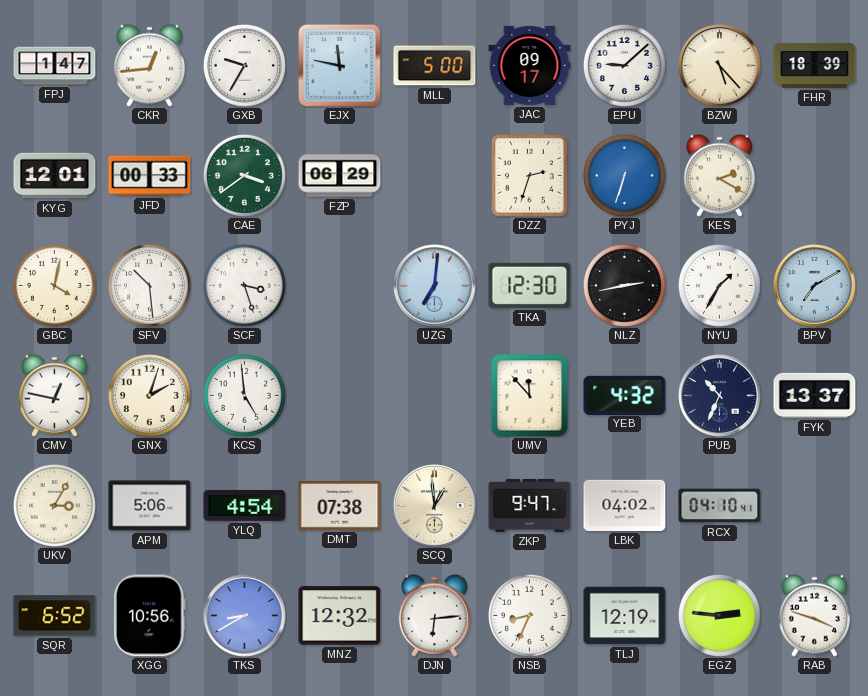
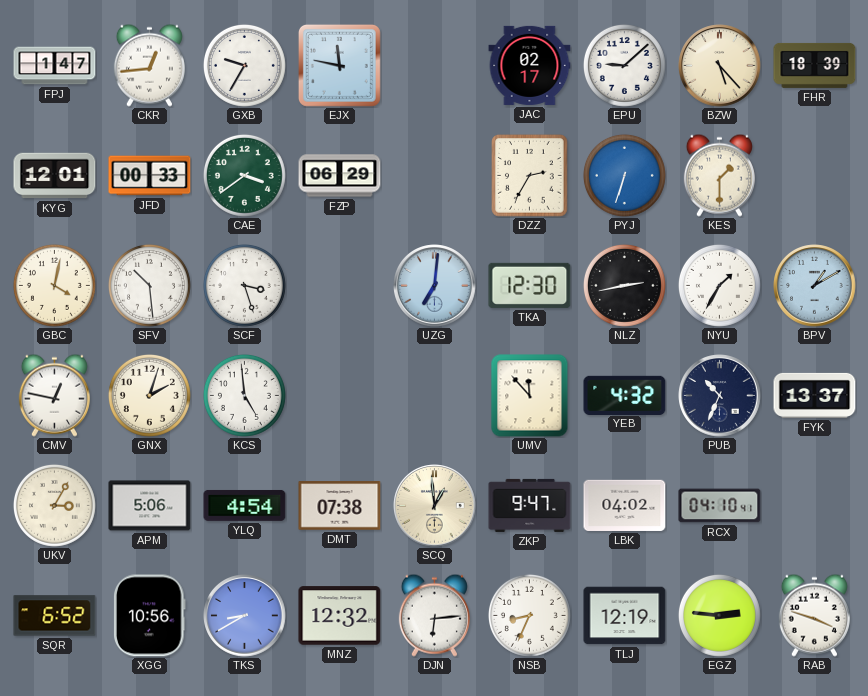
MLL: 5:00 -> none
JAC: 09:17 -> 02:17
DZZ: 2:33 -> 2:35
KES: 2:20 -> 1:30
BPV: 7:10 -> 1:10
